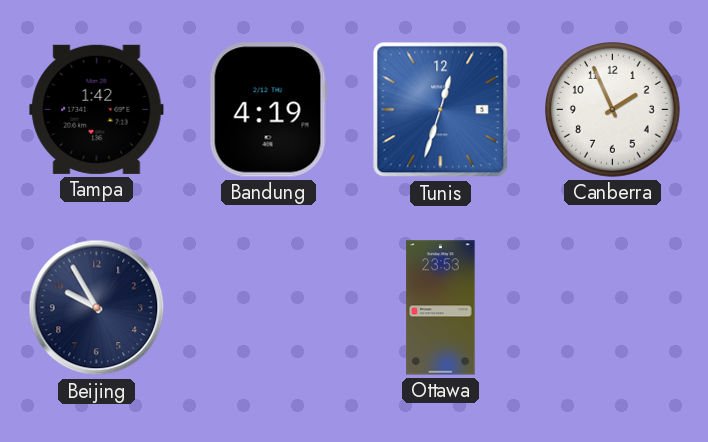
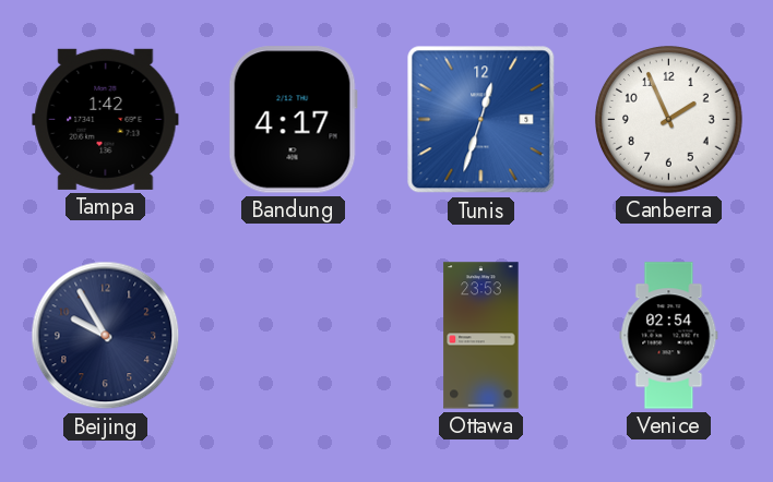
Bandung: 4:19 -> 4:17
Venice: none -> 02:54
